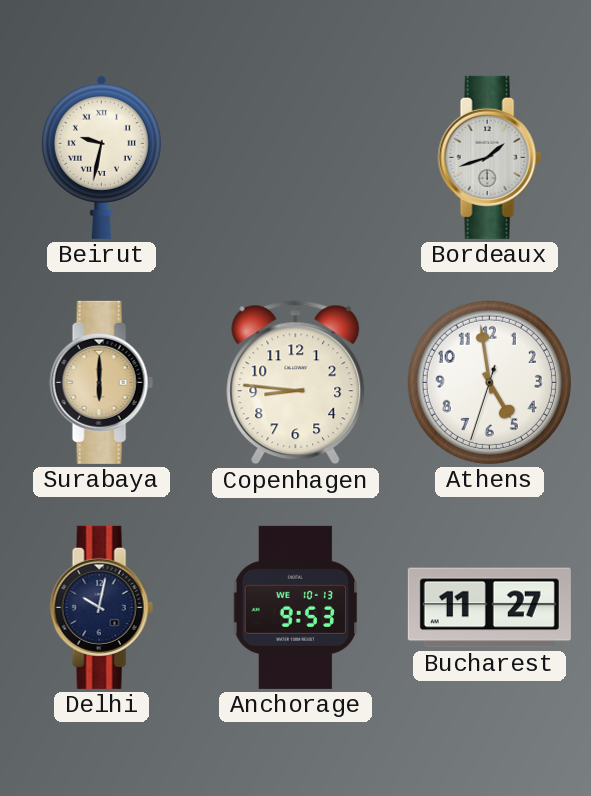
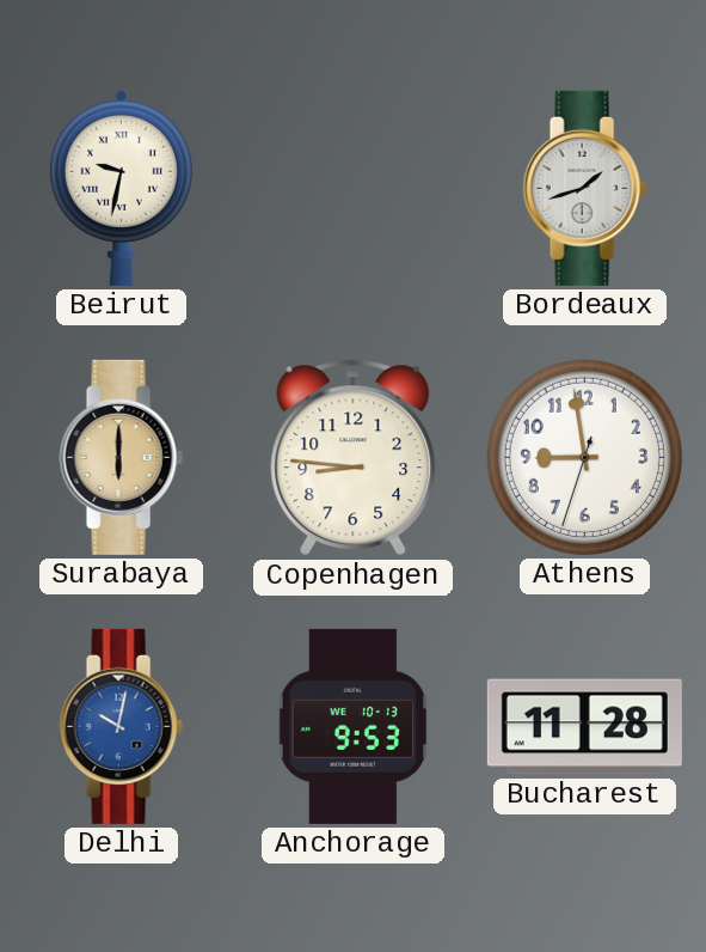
Athens: 4:58 -> 8:58
Delhi dial: navy -> blue
Bucharest: 11:27 -> 11:28
